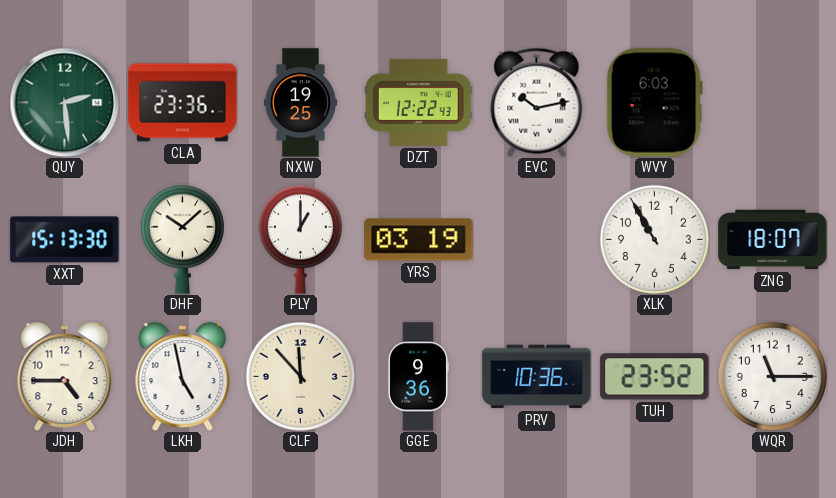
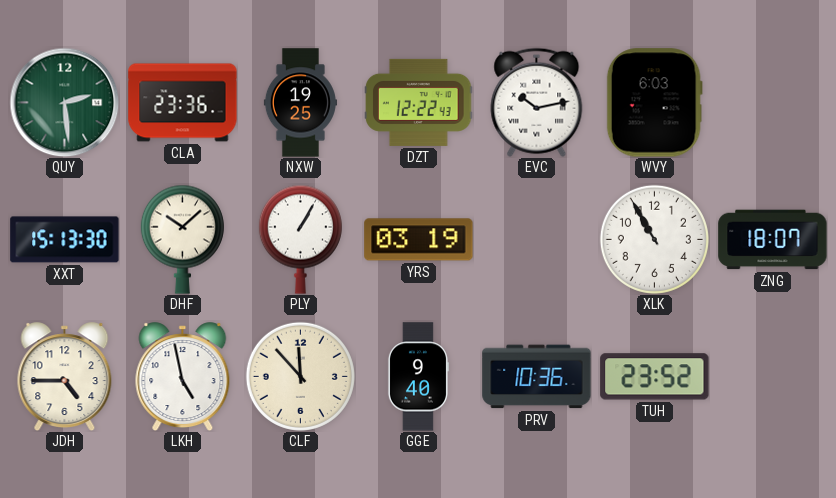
PLY: 1:00 -> 1:05
GGE: 9:36 -> 9:40
WQR: 11:15 -> none
